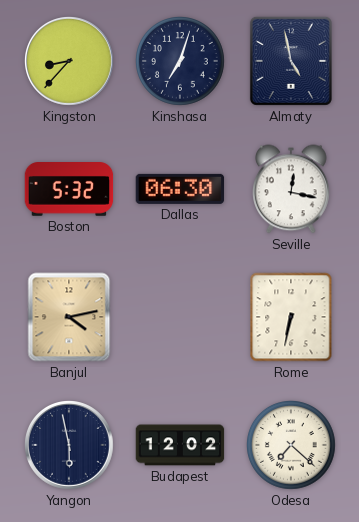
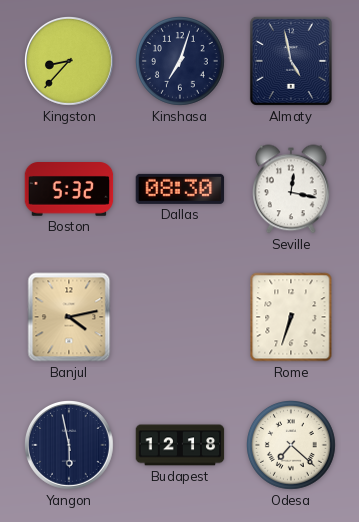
Dallas: 06:30 -> 08:30
Rome: 6:32 -> 6:33
Budapest: 12:02 -> 12:18
